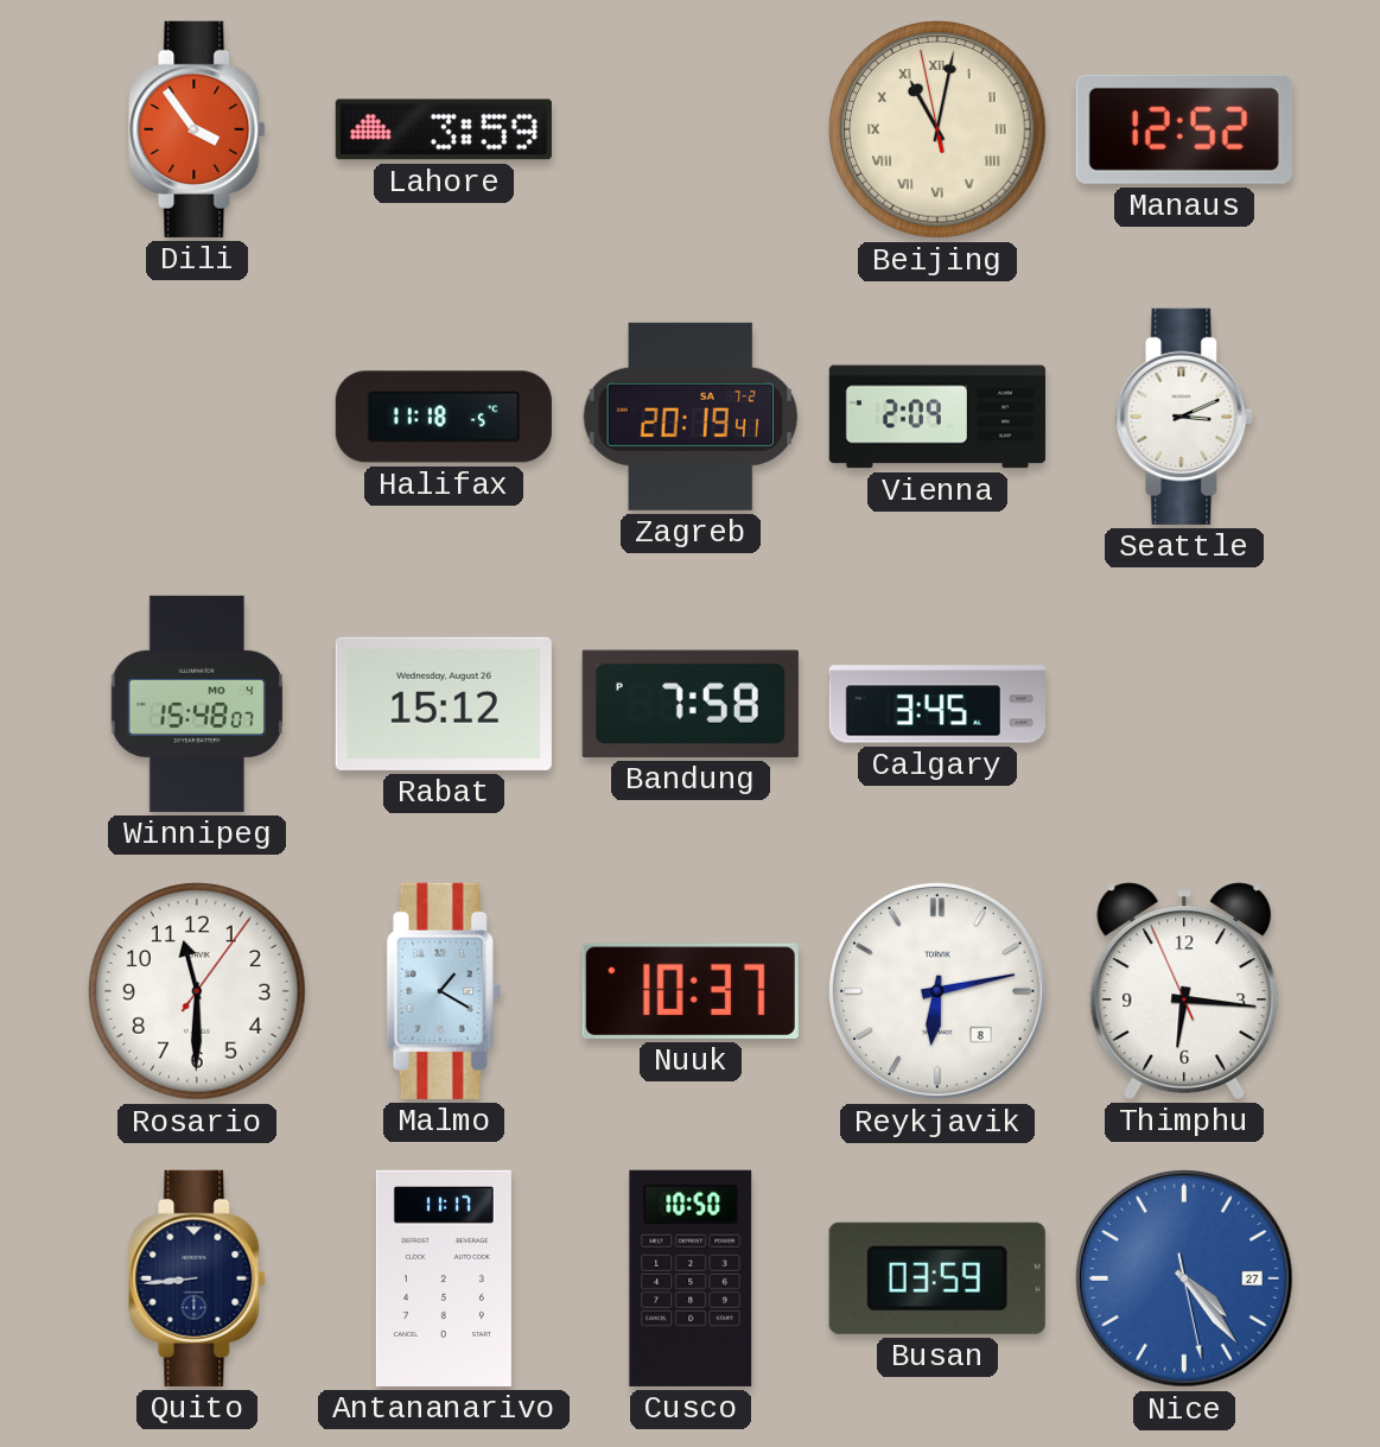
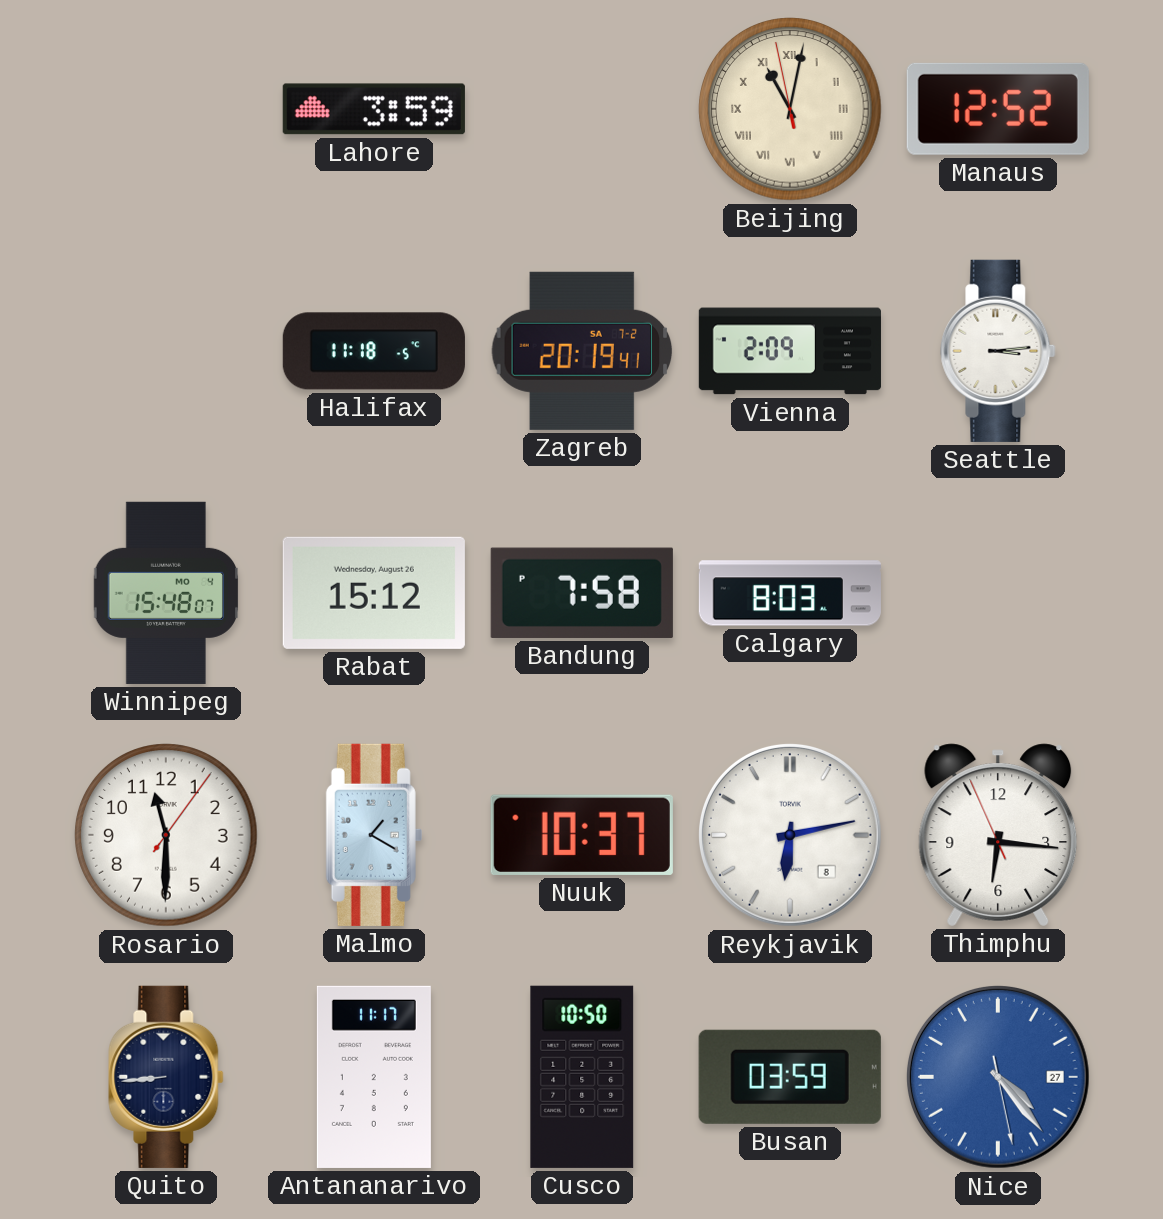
Dili: 3:54 -> none
Seattle: 3:11 -> 3:14
Calgary: 3:45 -> 8:03
